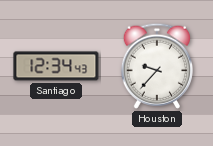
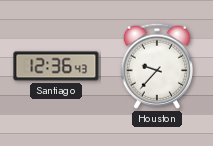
Santiago: 12:34 -> 12:36
